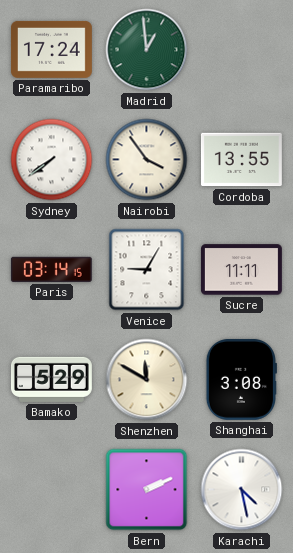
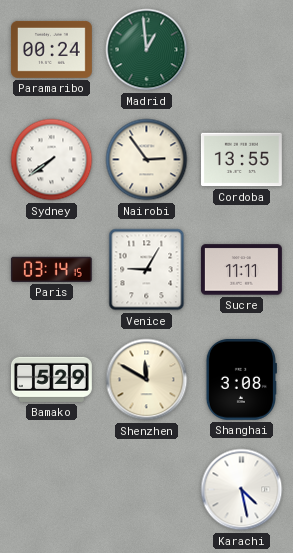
Paramaribo: 17:24 -> 00:24
Nairobi: 3:54 -> 2:54
Bern: 2:11 -> none
